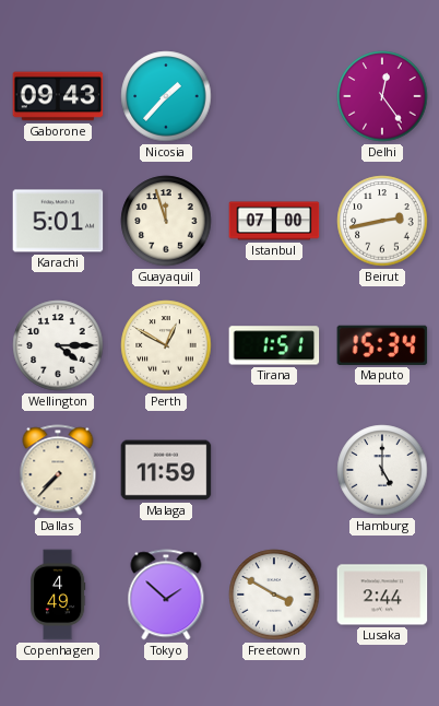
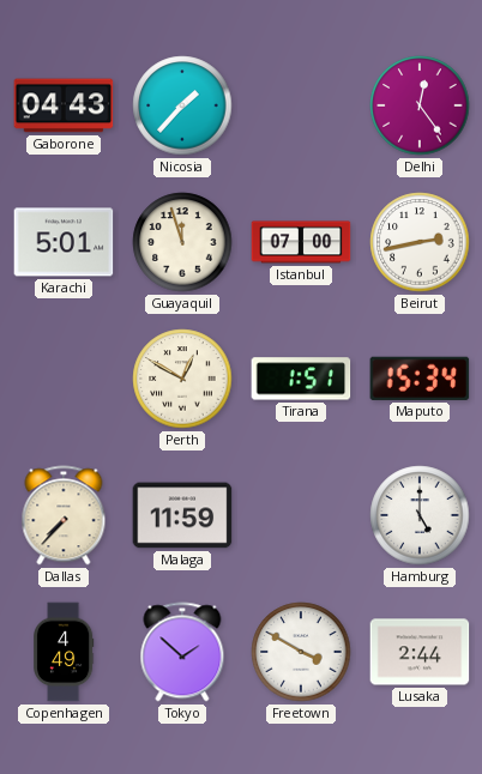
Gaborone: 09:43 -> 04:43
Wellington: 4:15 -> none
